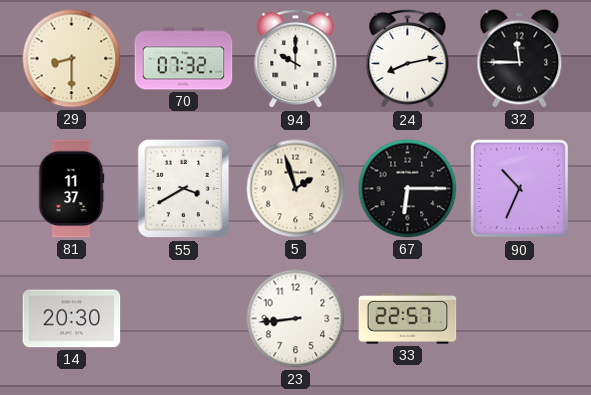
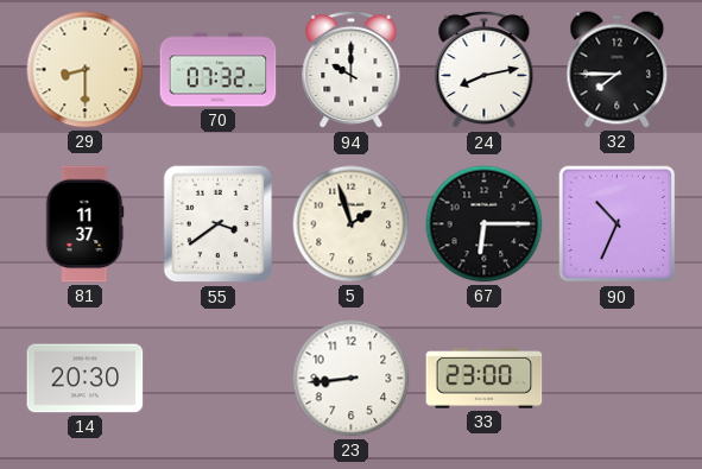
32: 11:45 -> 7:45
55: 3:40 -> 3:39
33: 22:57 -> 23:00
